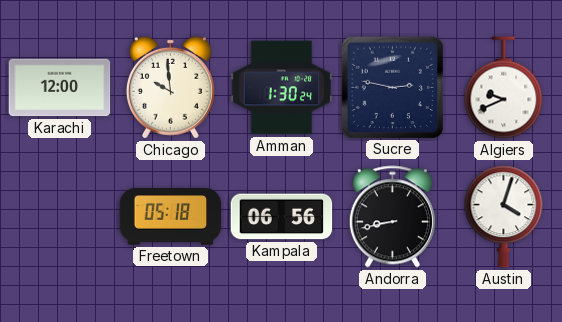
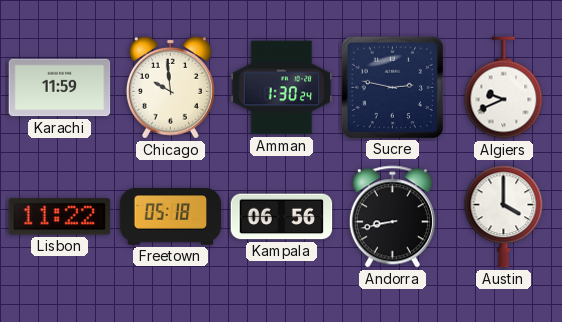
Karachi: 12:00 -> 11:59
Lisbon: none -> 11:22
Austin: 4:03 -> 4:00
